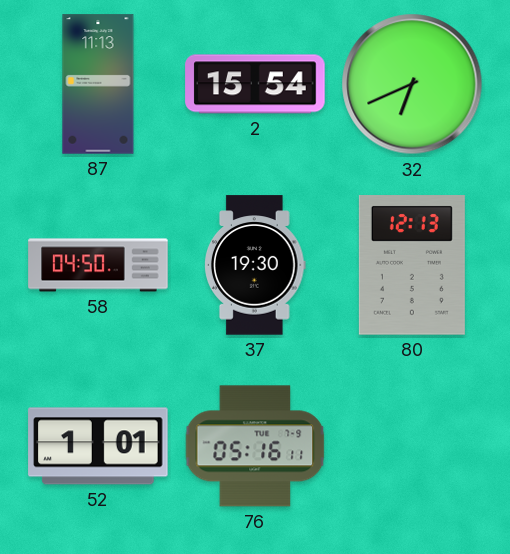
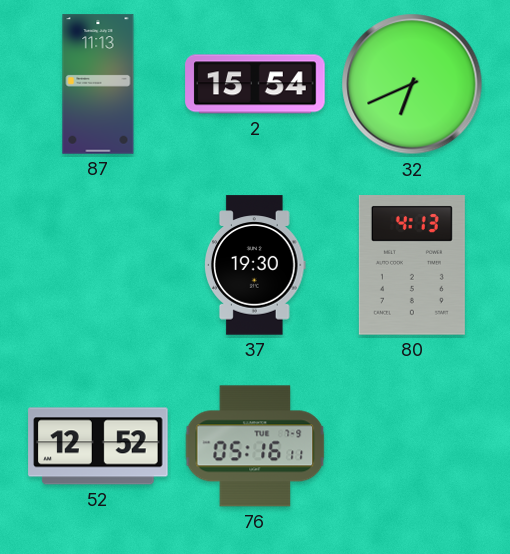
58: 04:50 -> none
80: 12:13 -> 4:13
52: 1:01 -> 12:52
